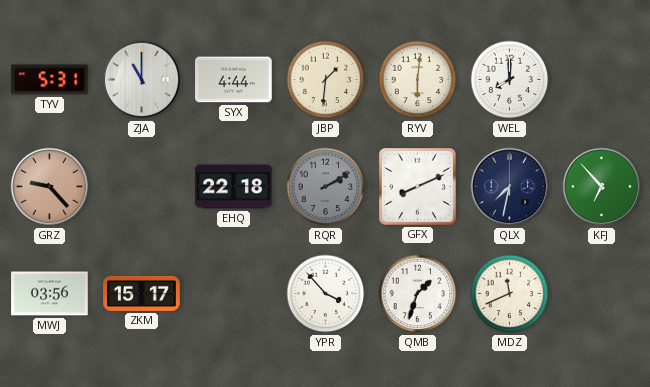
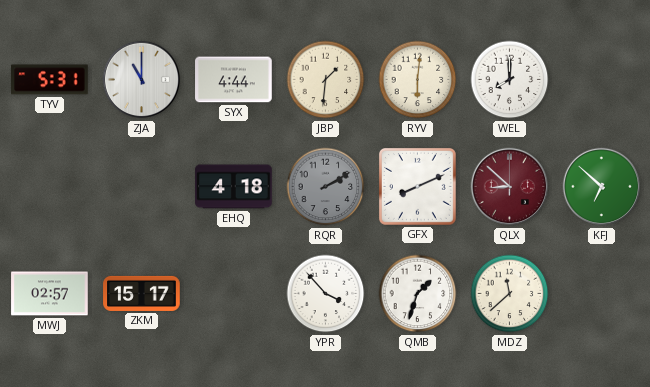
GRZ: 9:23 -> none
EHQ: 22:18 -> 4:18
QLX: 7:32 -> 8:52
QLX dial: navy -> burgundy
KFJ: 6:53 -> 6:52
MWJ: 03:56 -> 02:57
MDZ: 11:41 -> 11:38
